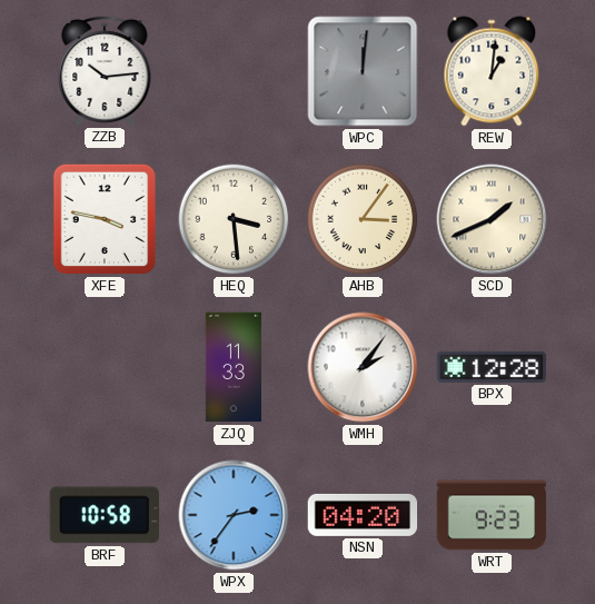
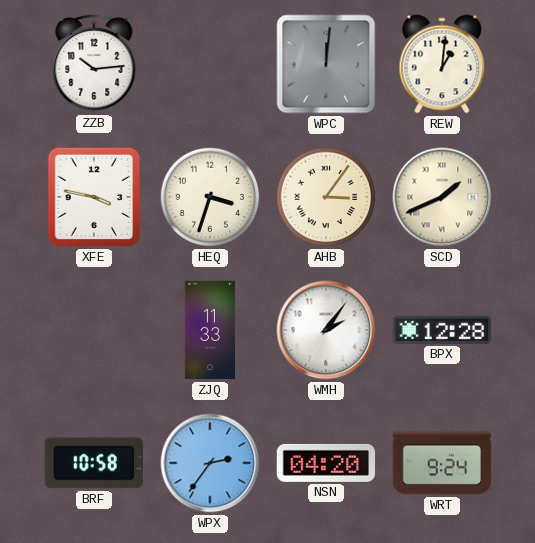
HEQ: 3:29 -> 3:33
WRT: 9:23 -> 9:24
